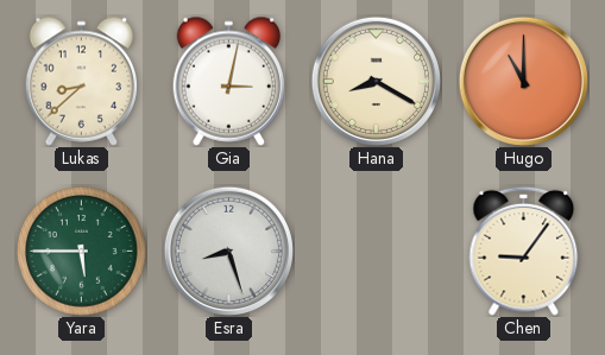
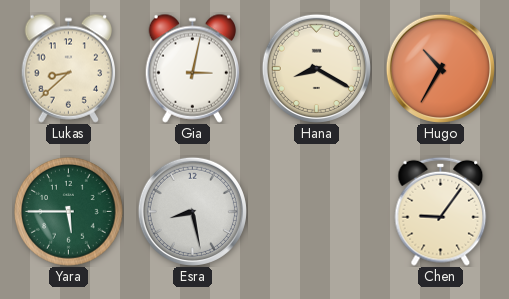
Hugo: 11:00 -> 10:35
Esra: 8:27 -> 8:28
